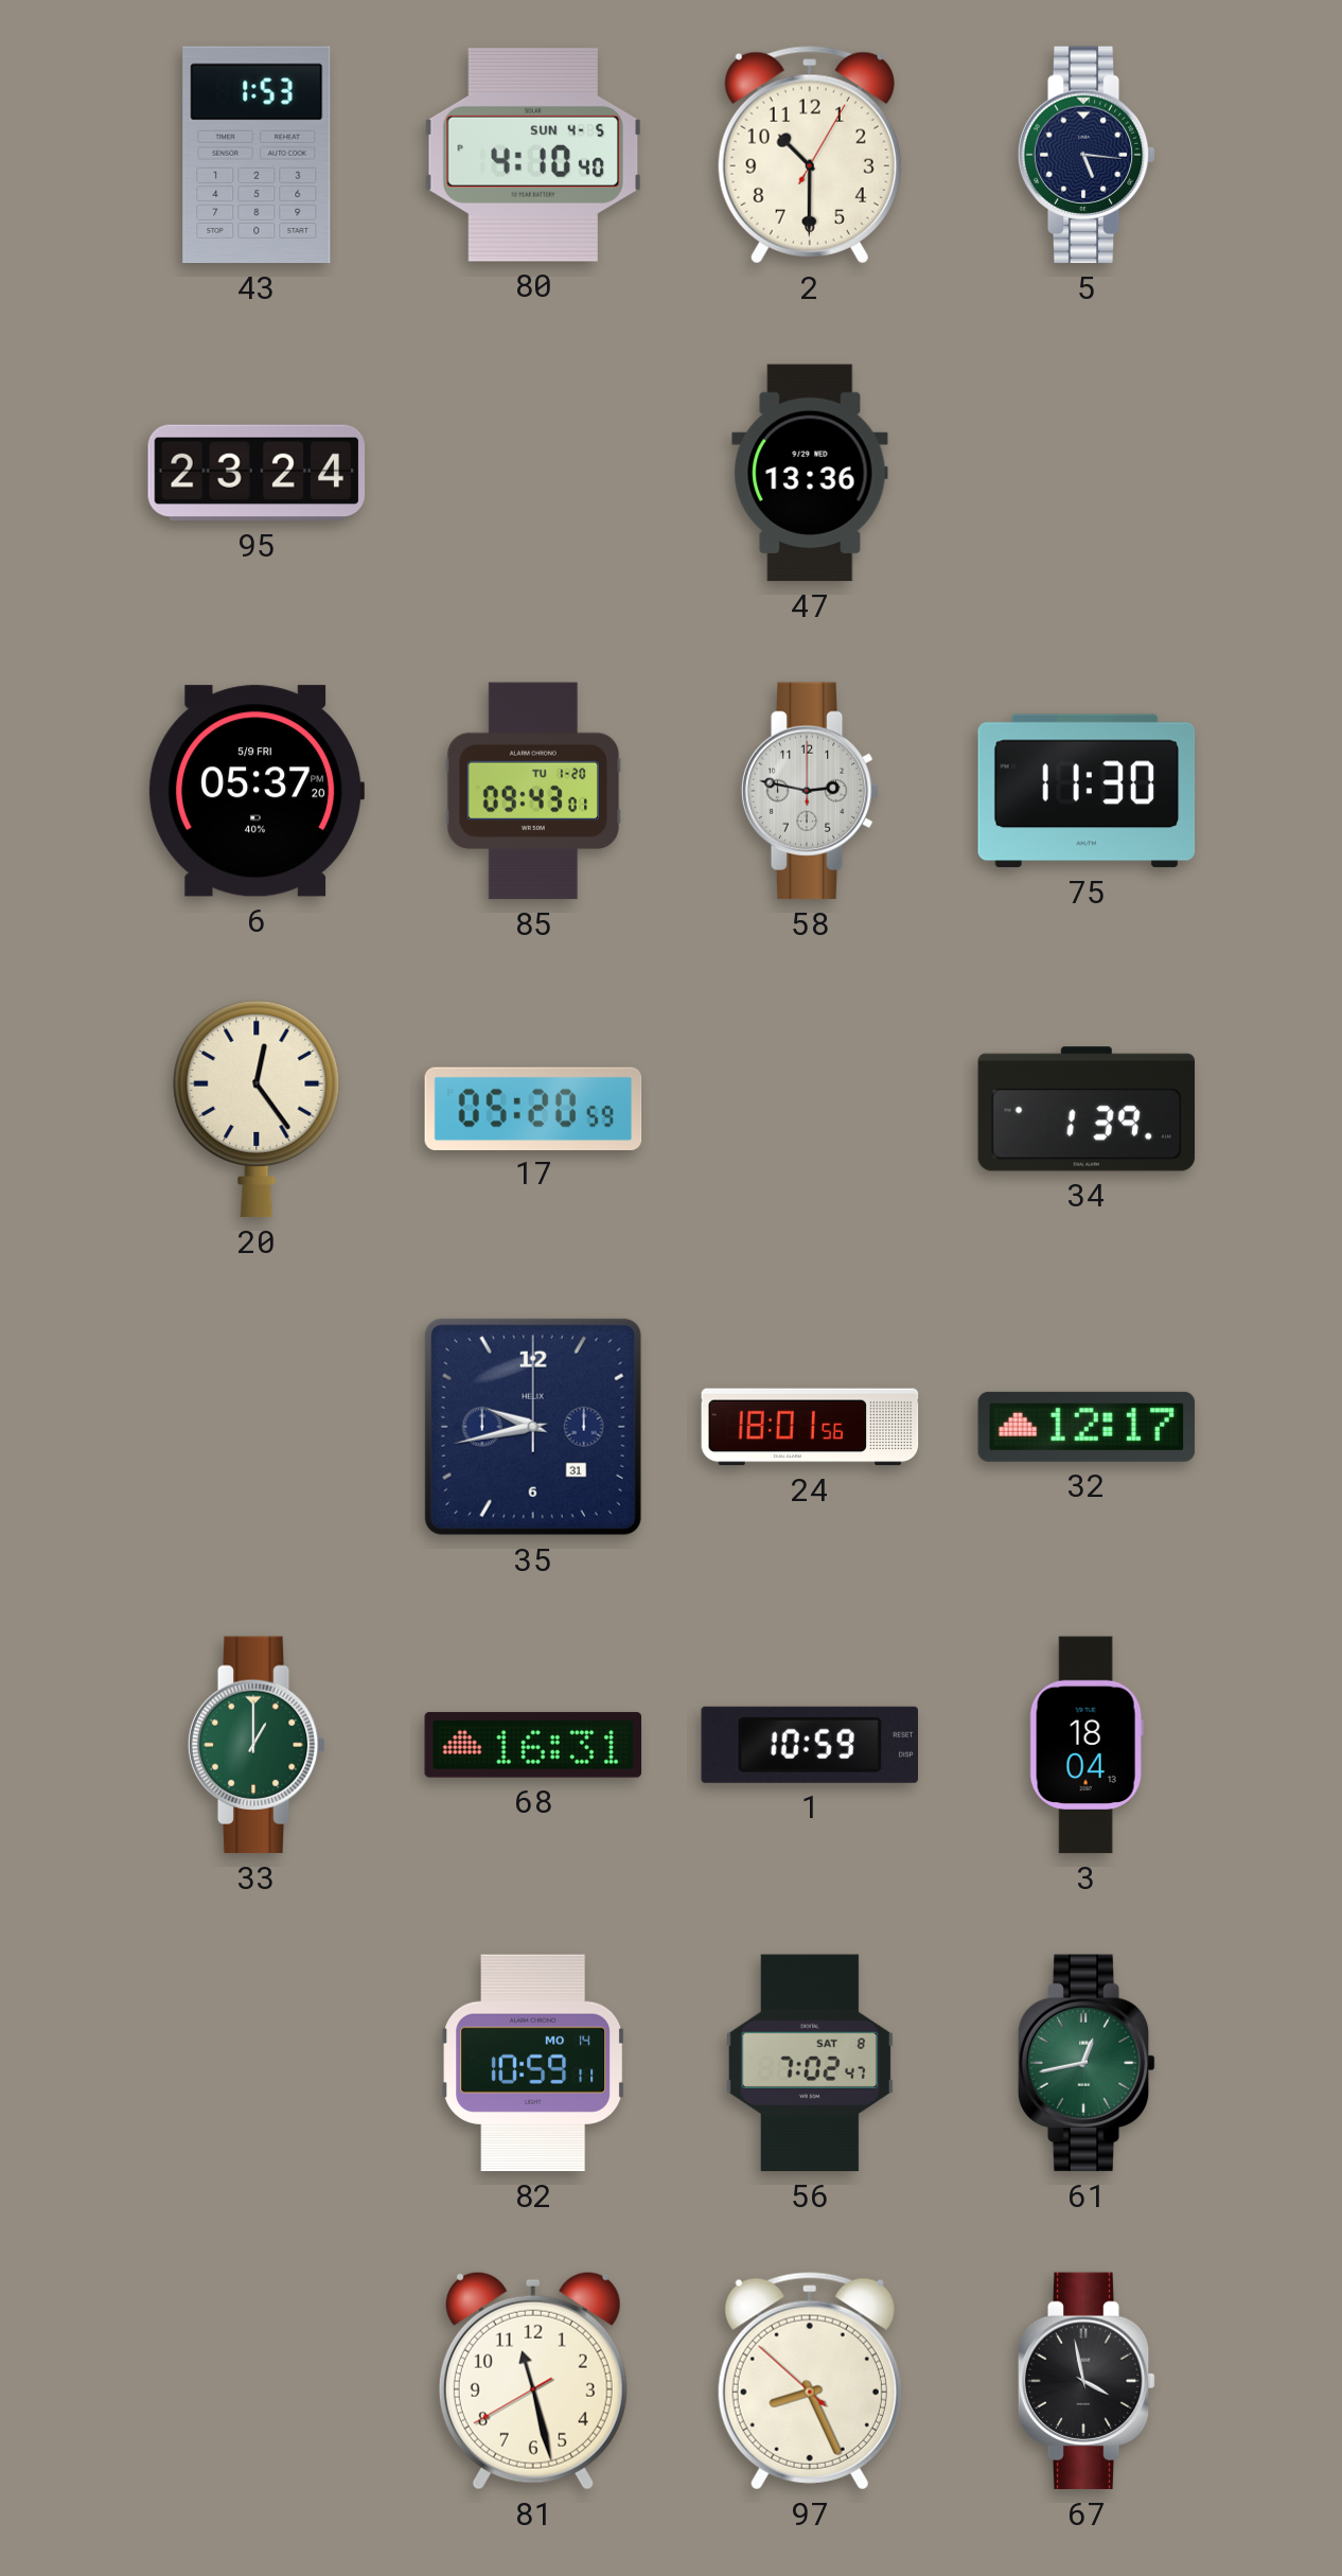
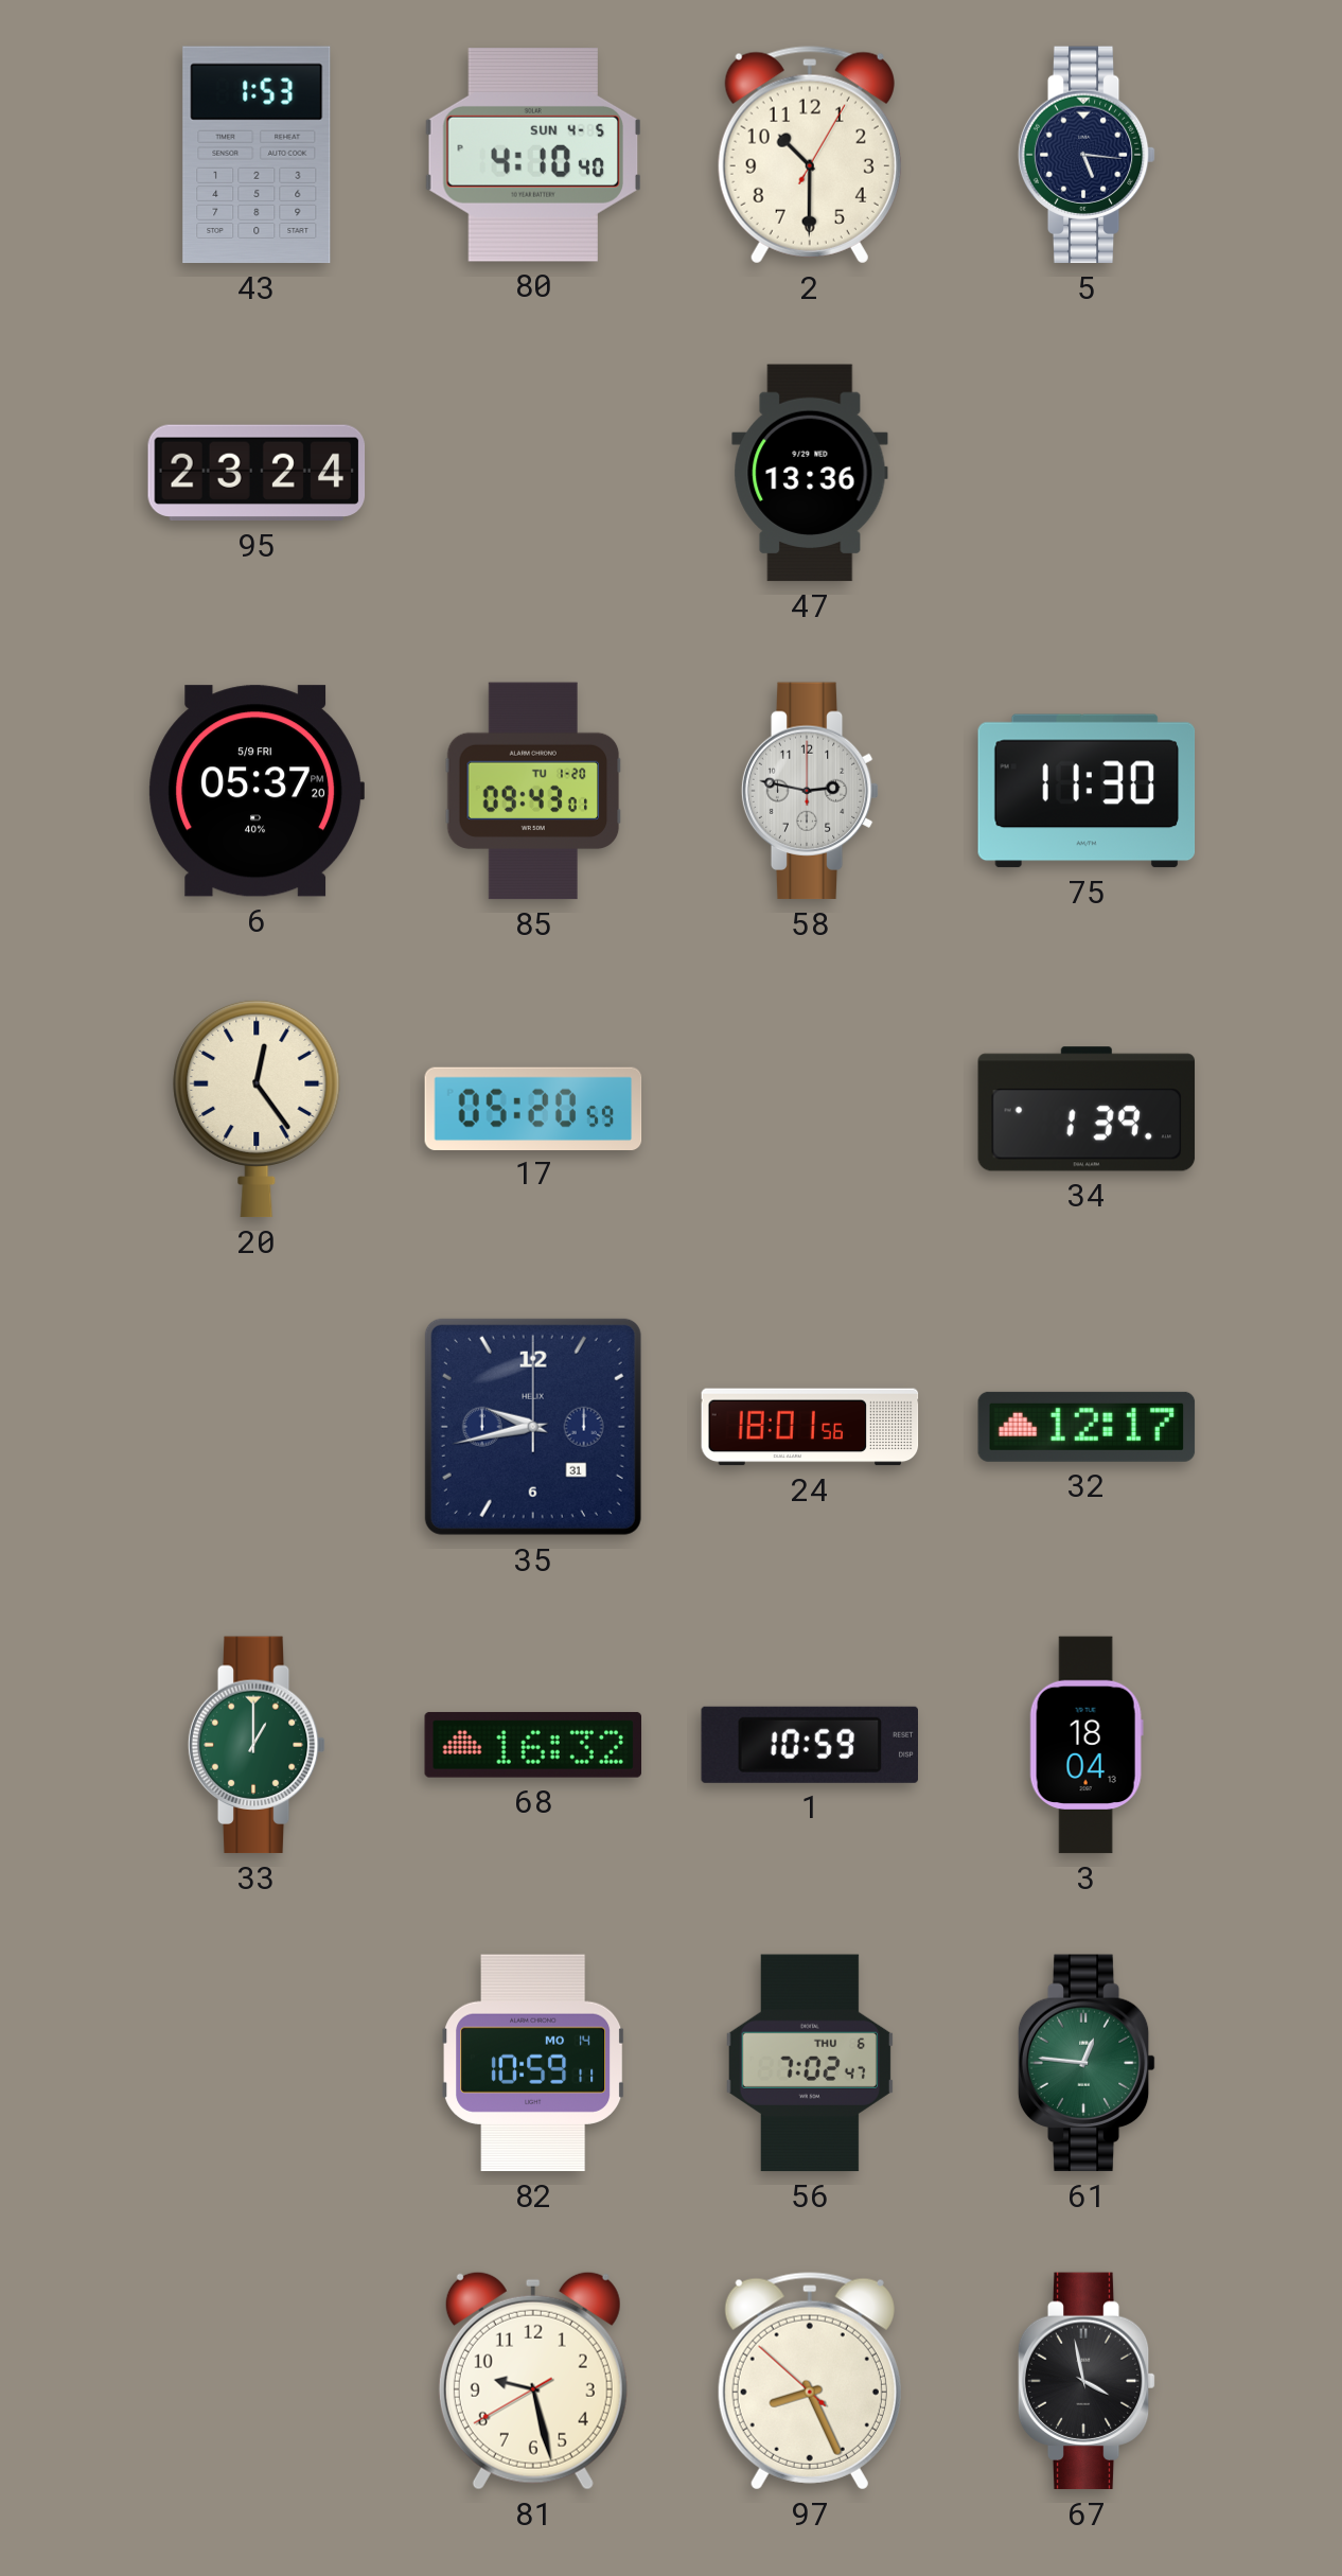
68: 16:31 -> 16:32
56 date: SAT 8 -> THU 6
61: 12:43 -> 12:46
81: 11:27 -> 9:27
